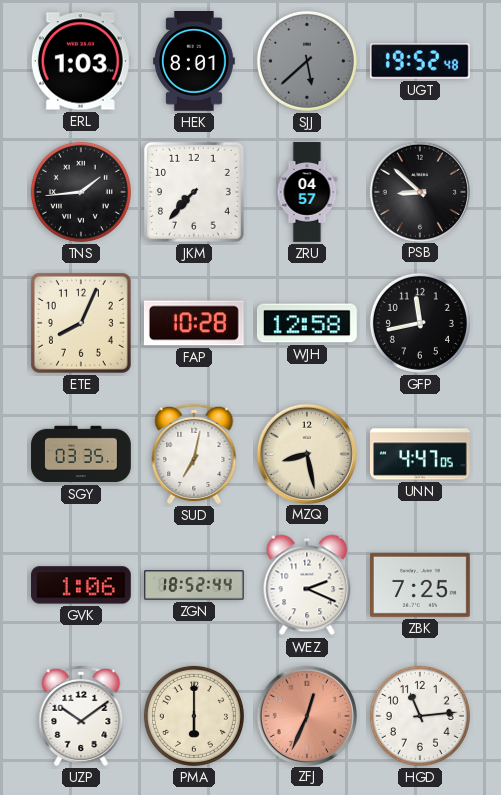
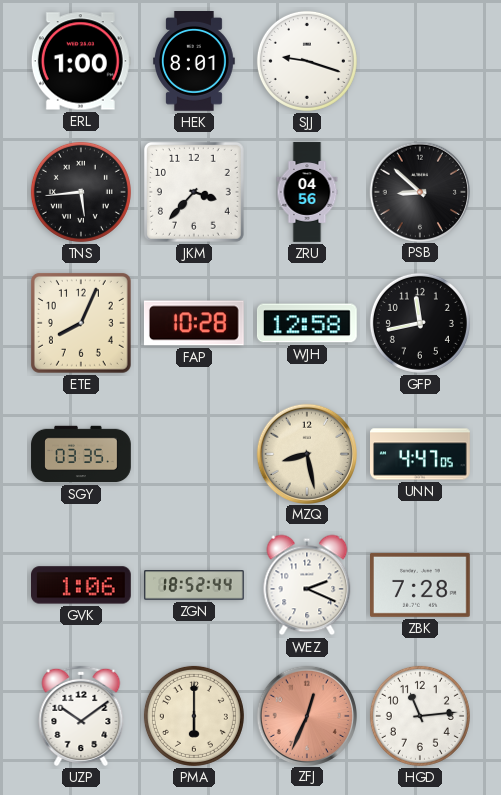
ERL: 1:03 -> 1:00
SJJ: 5:38 -> 9:18
SJJ dial: grey -> white
UGT: 19:52 -> none
TNS: 1:44 -> 5:44
JKM: 7:37 -> 3:37
ZRU: 04:57 -> 04:56
SUD: 7:02 -> none
ZBK: 7:25 -> 7:28
